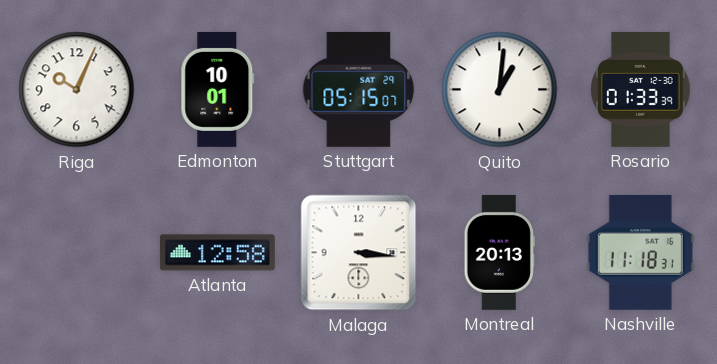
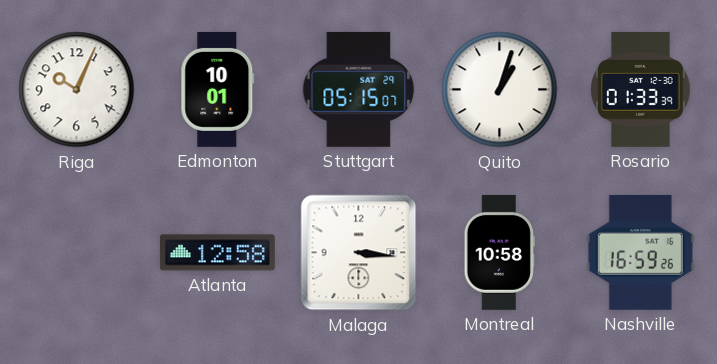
Quito: 1:01 -> 1:03
Montreal: 20:13 -> 10:58
Nashville: 11:18 -> 16:59
